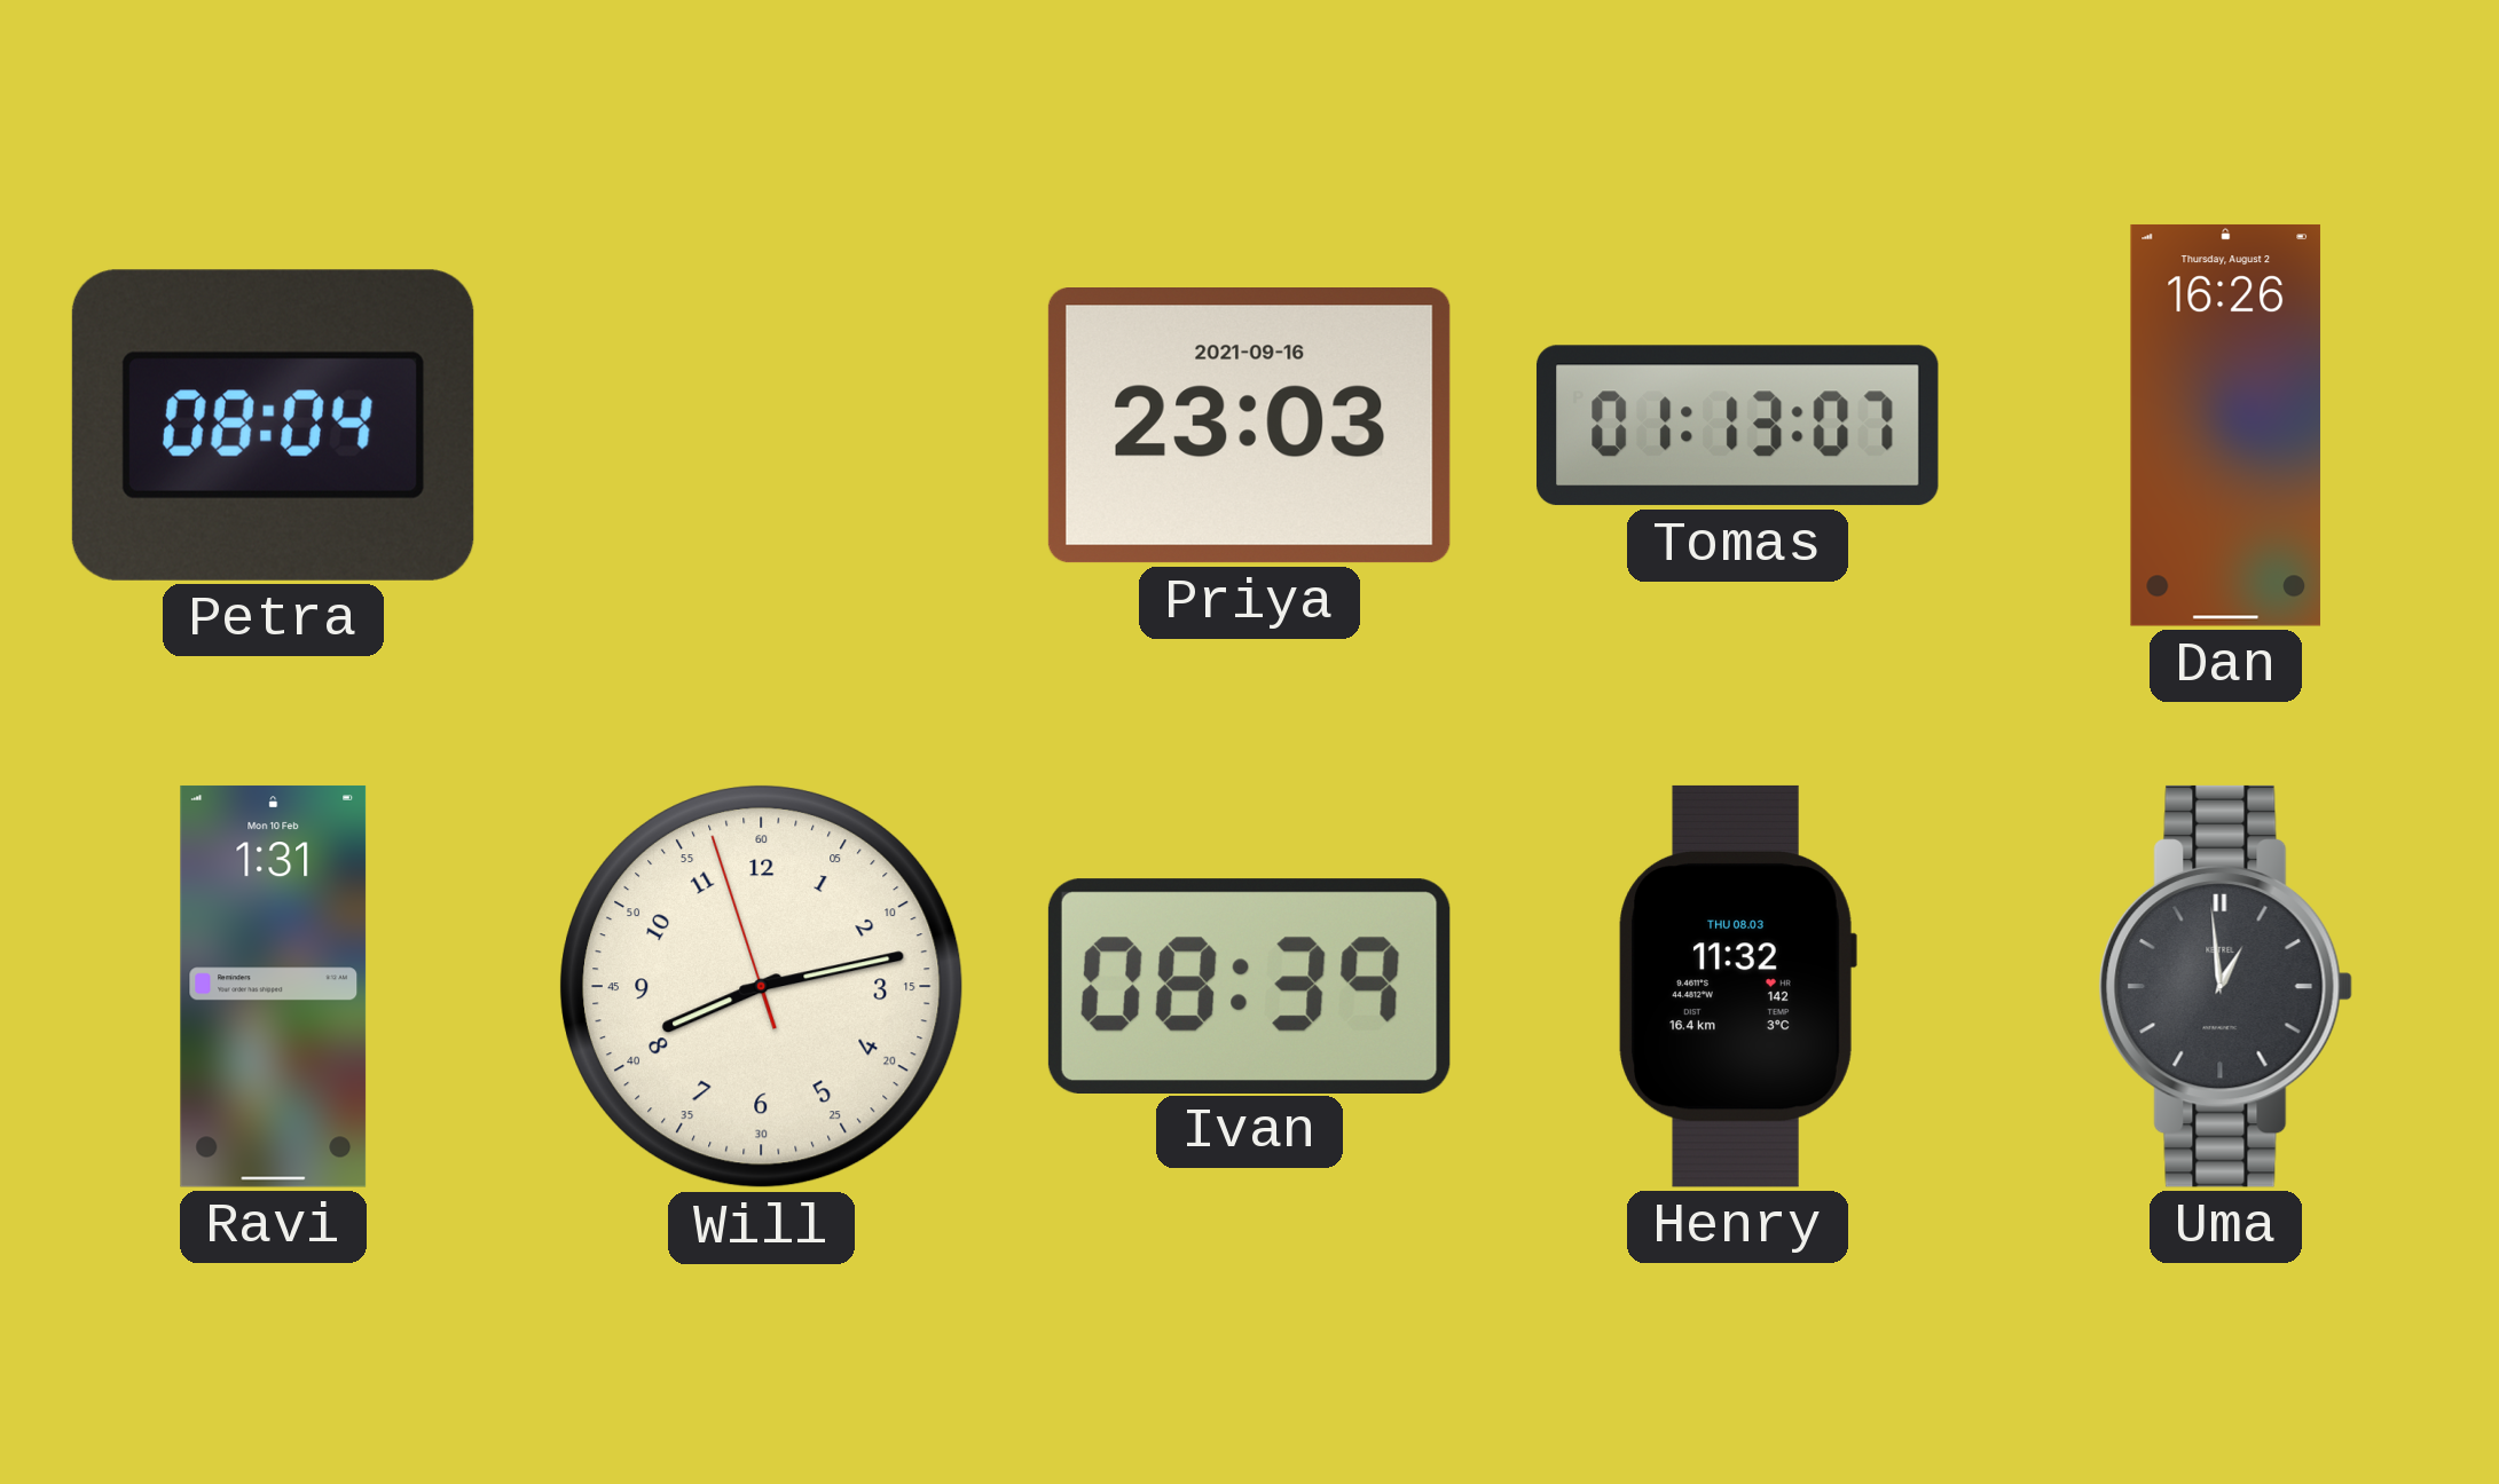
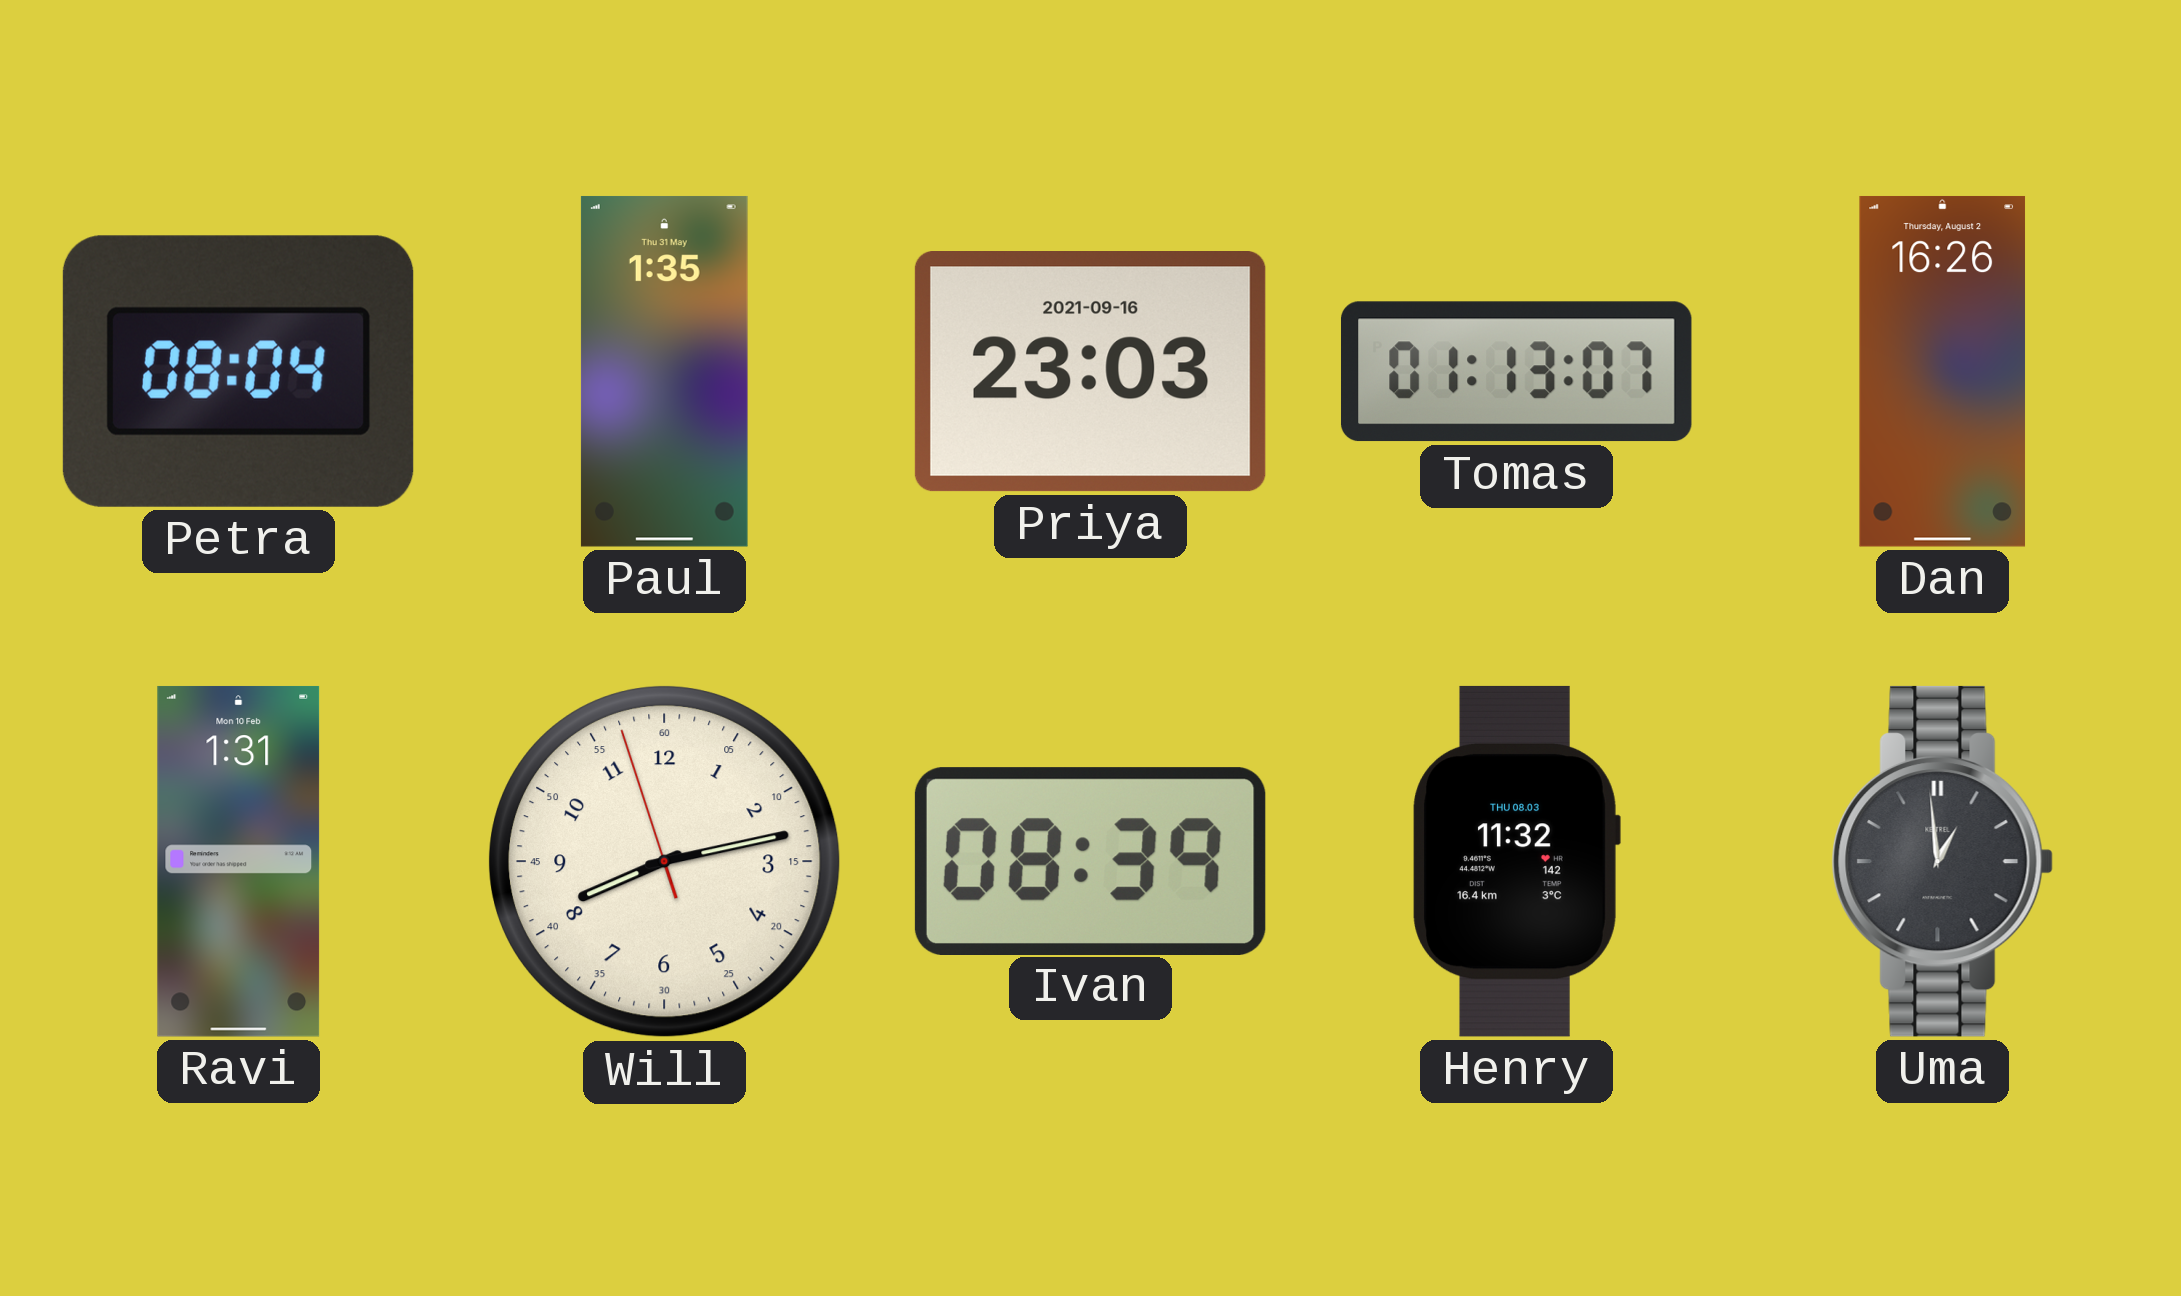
Paul: none -> 1:35
